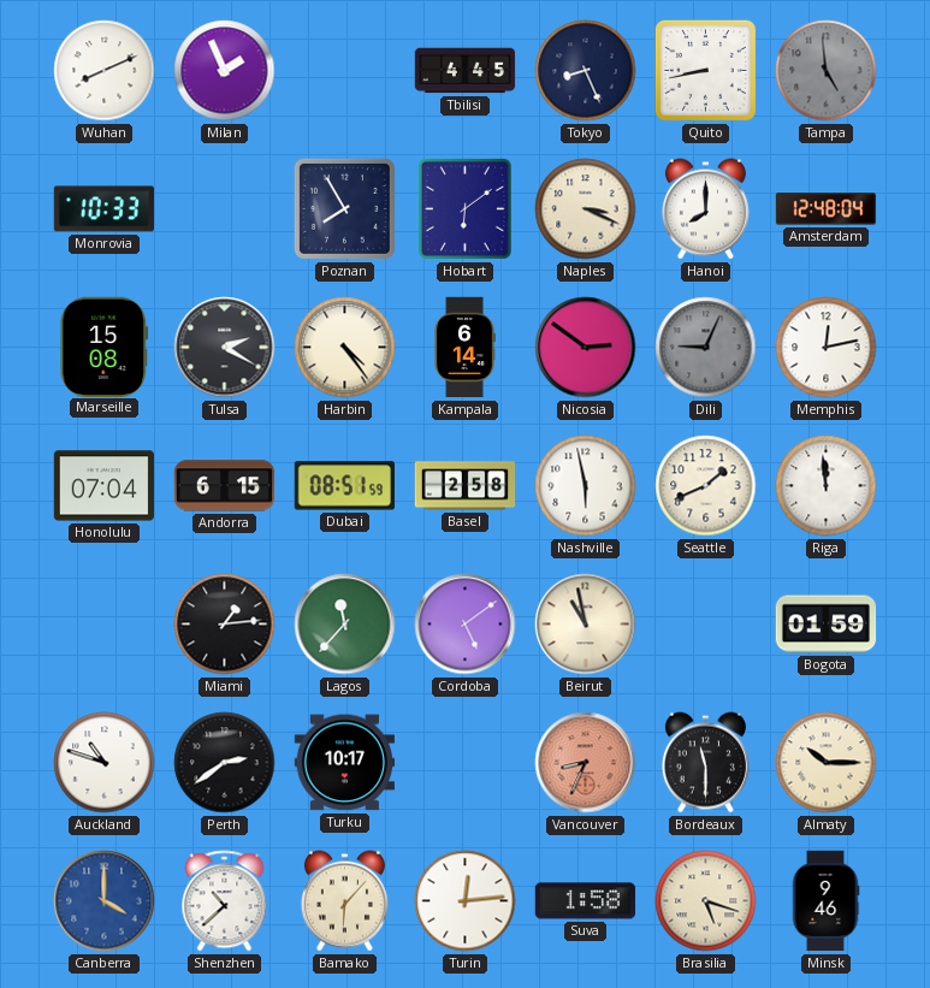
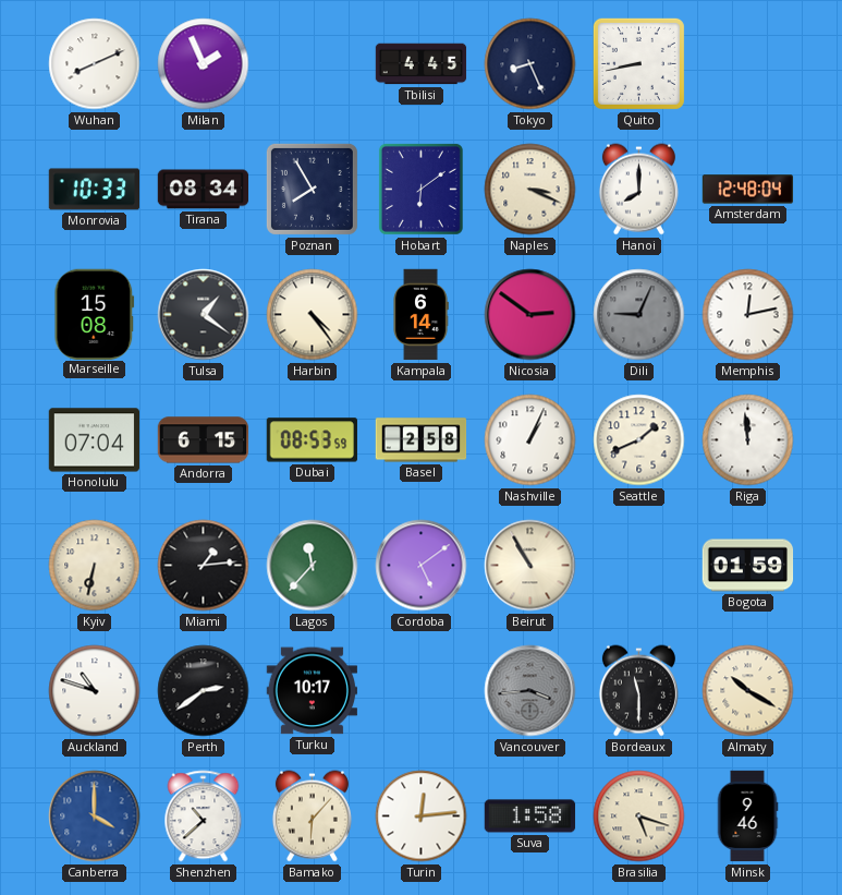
Tampa: 4:59 -> none
Tirana: none -> 08:34
Tulsa: 2:20 -> 1:21
Dubai: 08:51 -> 08:53
Nashville: 5:58 -> 1:04
Kyiv: none -> 6:32
Beirut: 10:58 -> 10:55
Vancouver: 8:34 -> 3:44
Vancouver dial: salmon -> grey
Almaty: 10:15 -> 10:20
